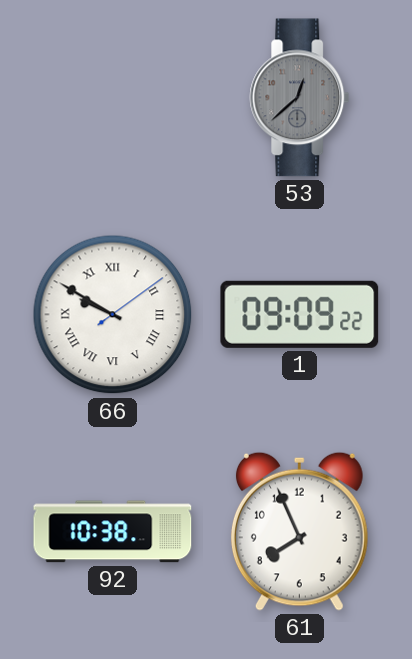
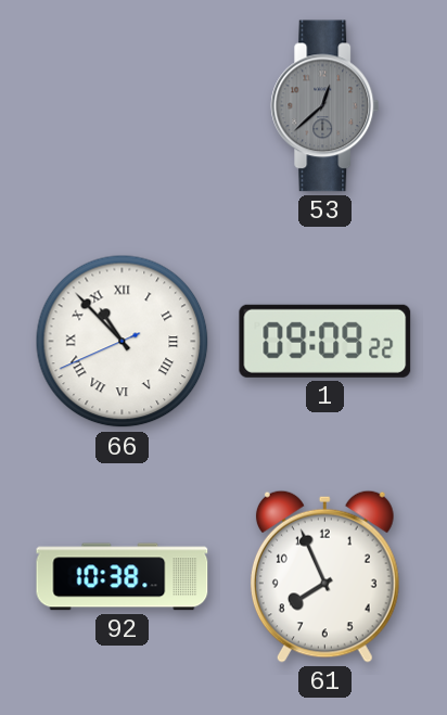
66: 9:50 -> 10:52
